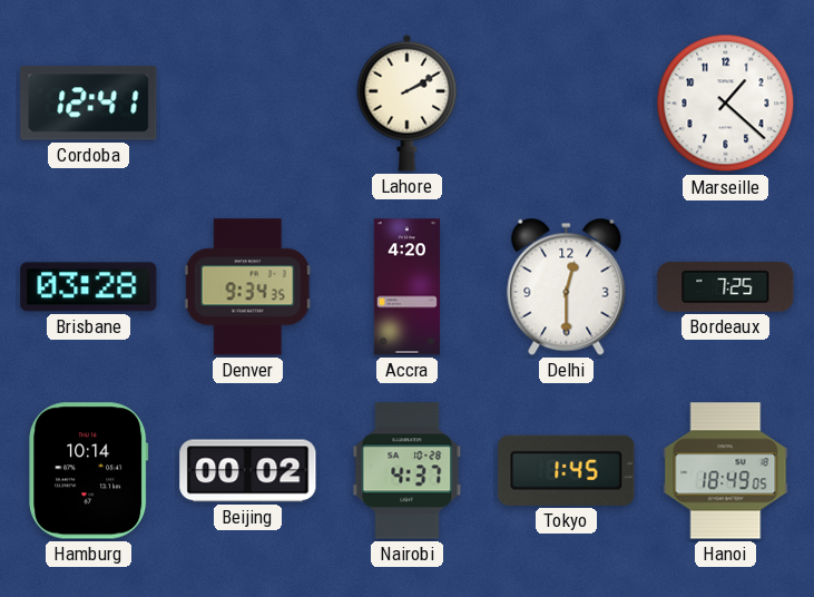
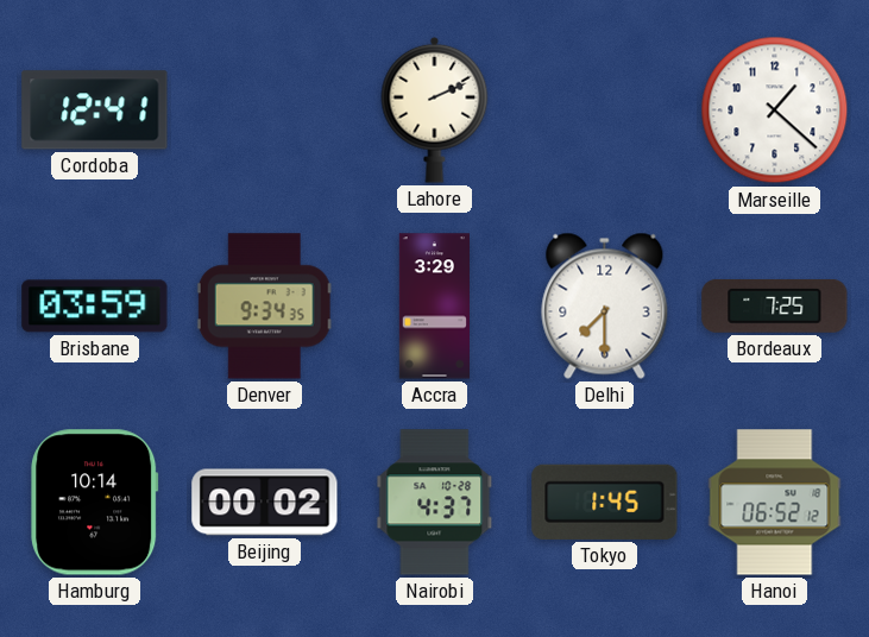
Lahore: 2:10 -> 2:11
Brisbane: 03:28 -> 03:59
Accra: 4:20 -> 3:29
Delhi: 12:30 -> 7:30
Hanoi: 18:49 -> 06:52
